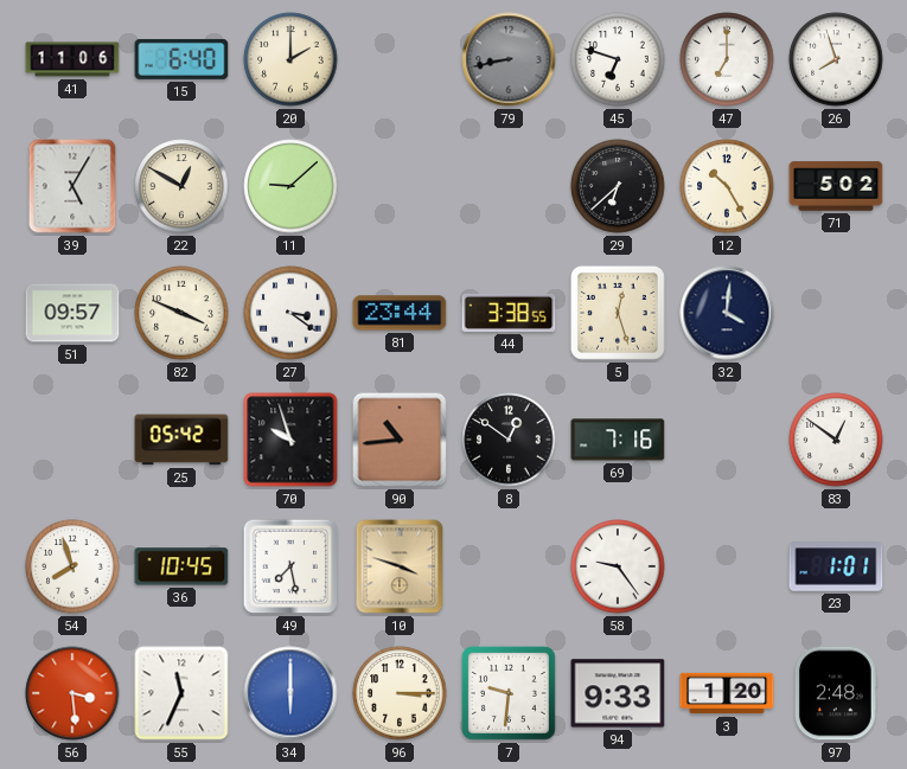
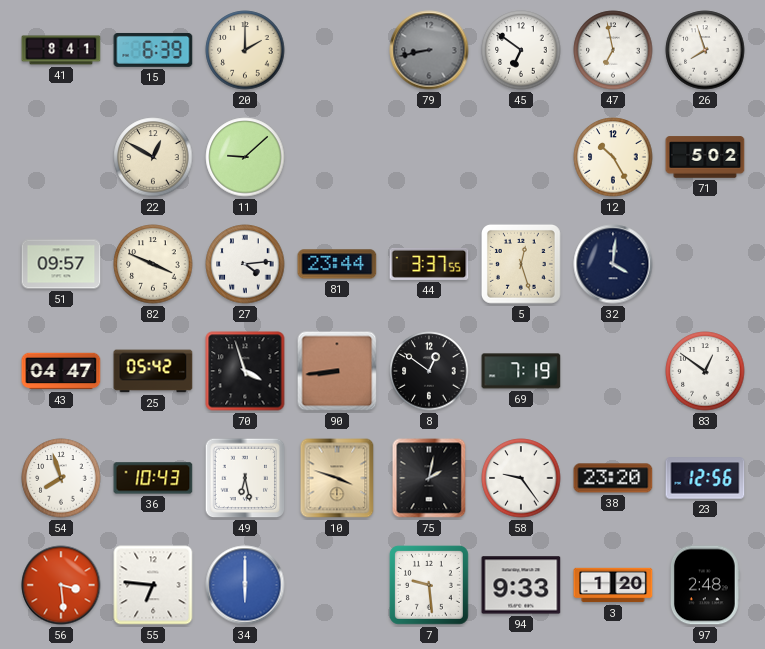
41: 11:06 -> 8:41
15: 6:40 -> 6:39
45: 6:48 -> 6:51
47: 7:00 -> 6:58
39: 5:05 -> none
29: 6:38 -> none
27: 3:21 -> 4:14
44: 3:38 -> 3:37
43: none -> 04:47
70: 9:57 -> 3:57
90: 10:44 -> 8:44
69: 7:16 -> 7:19
36: 10:45 -> 10:43
49: 7:28 -> 6:28
75: none -> 2:02
38: none -> 23:20
23: 1:01 -> 12:56
55: 11:34 -> 6:46
96: 3:15 -> none
7: 9:31 -> 9:29
